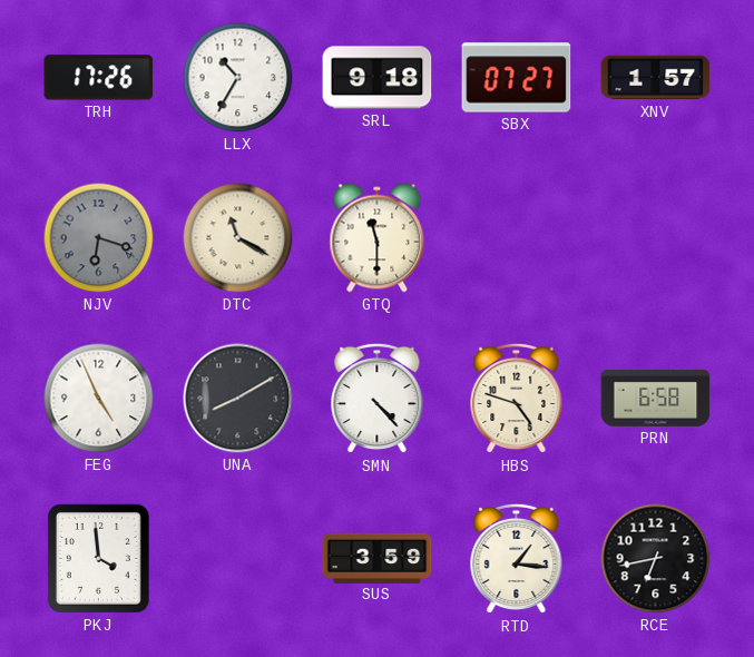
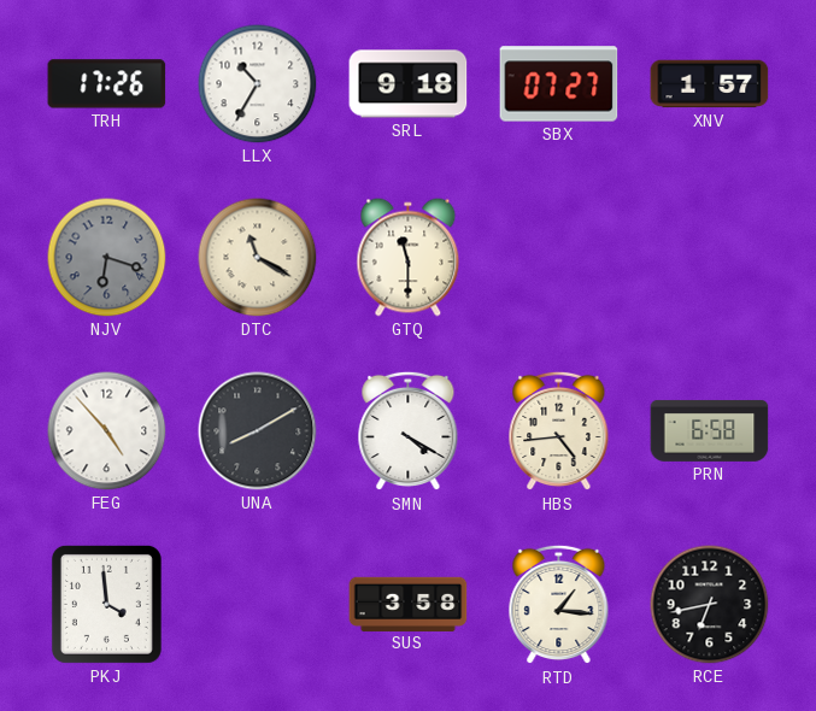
FEG: 4:56 -> 4:53
SMN: 4:23 -> 4:20
HBS: 4:48 -> 4:44
SUS: 3:59 -> 3:58
